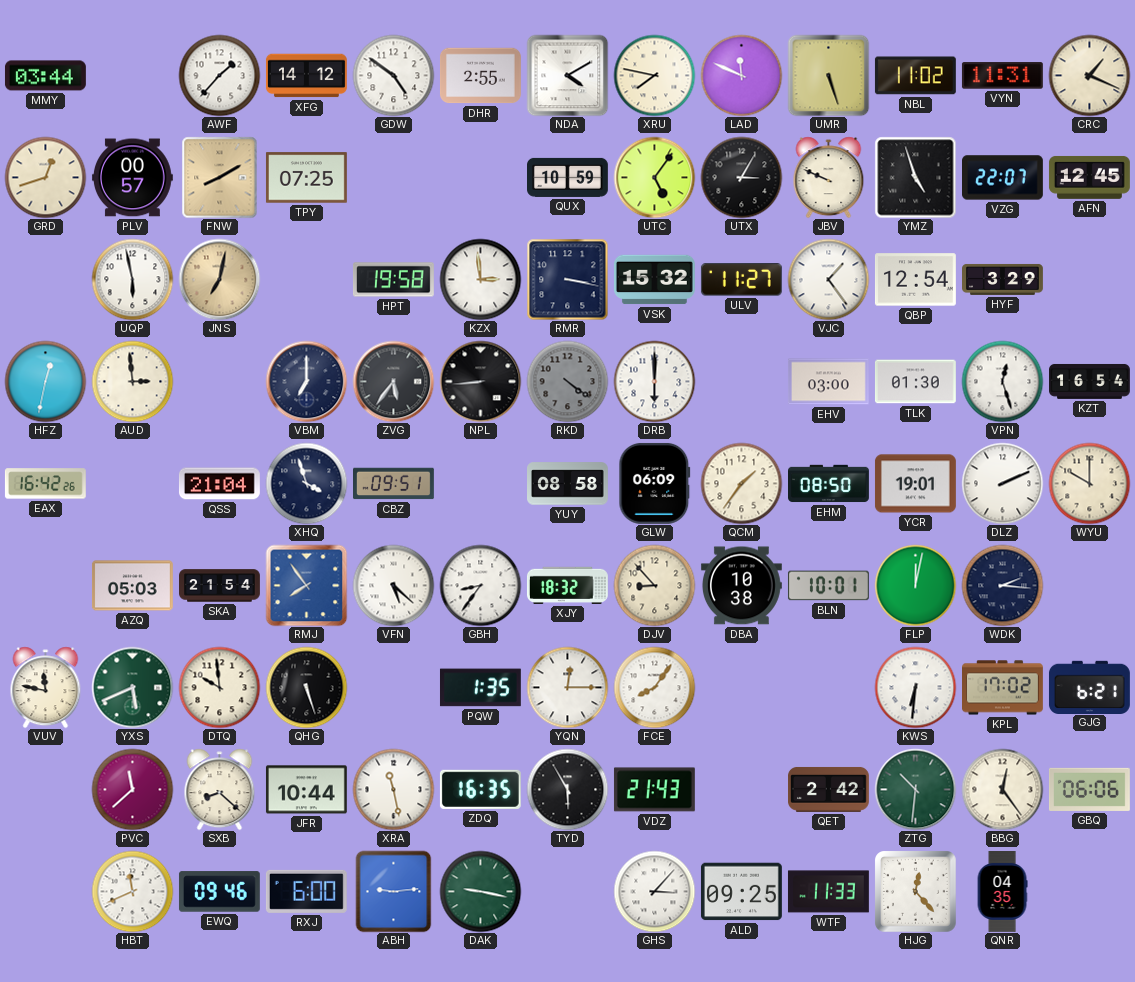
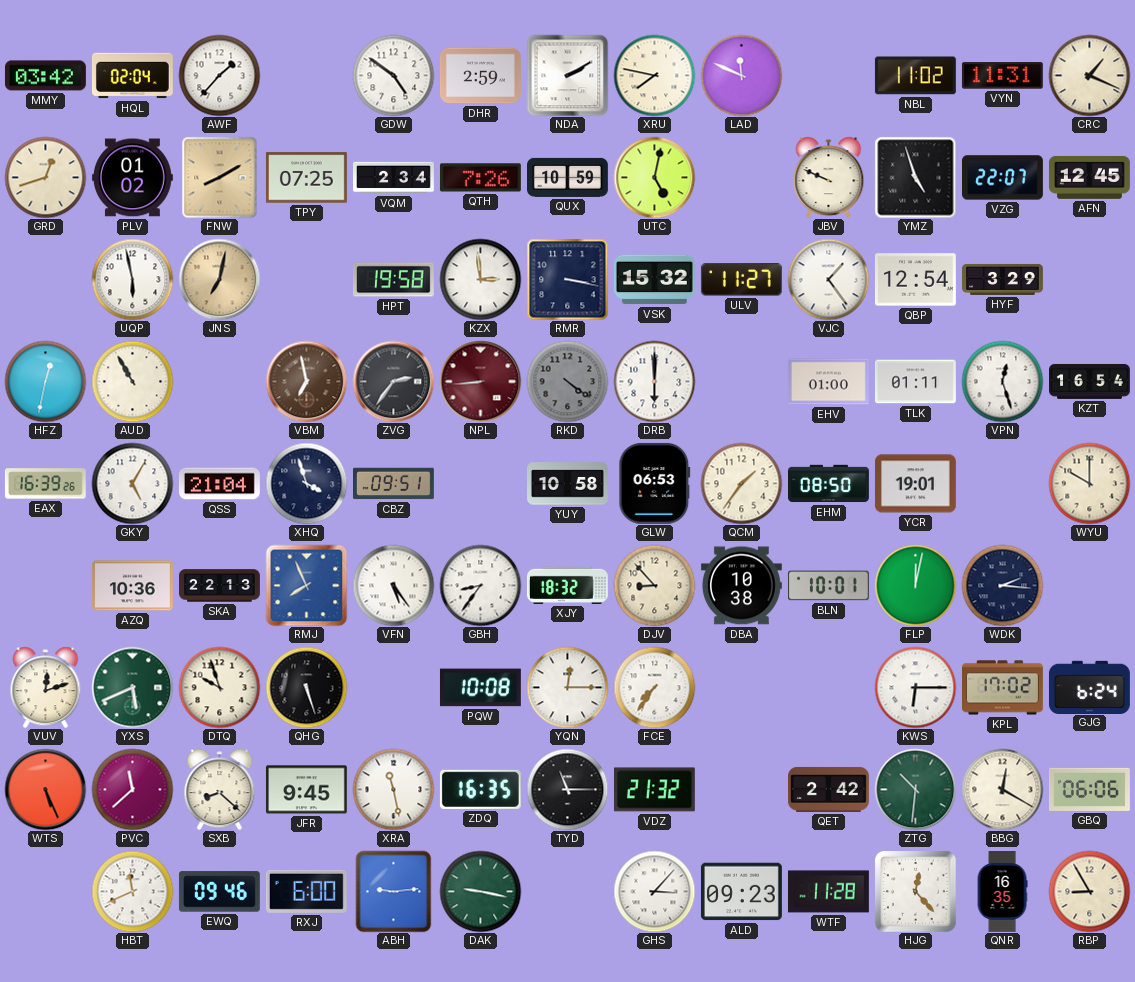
MMY: 03:44 -> 03:42
HQL: none -> 02:04
XFG: 14:12 -> none
DHR: 2:55 -> 2:59
NDA: 4:10 -> 2:10
UMR: 5:27 -> none
PLV: 00:57 -> 01:02
VQM: none -> 2:34
QTH: none -> 7:26
UTC: 5:06 -> 5:02
UTX: 3:05 -> none
AUD: 2:59 -> 10:55
VBM: 7:00 -> 6:58
VBM dial: navy -> brown
ZVG: 5:36 -> 2:36
NPL dial: black -> burgundy
EHV: 03:00 -> 01:00
TLK: 01:30 -> 01:11
EAX: 16:42 -> 16:39
GKY: none -> 5:05
YUY: 08:58 -> 10:58
GLW: 06:09 -> 06:53
DLZ: 2:11 -> none
AZQ: 05:03 -> 10:36
SKA: 21:54 -> 22:13
RMJ: 7:54 -> 7:56
VFN: 5:22 -> 5:24
VUV: 11:47 -> 12:12
DTQ: 9:59 -> 9:57
PQW: 1:35 -> 10:08
FCE: 8:06 -> 7:36
KWS: 6:31 -> 6:15
GJG: 6:21 -> 6:24
WTS: none -> 5:26
JFR: 10:44 -> 9:45
TYD: 5:55 -> 11:15
VDZ: 21:43 -> 21:32
BBG: 12:24 -> 12:20
ALD: 09:25 -> 09:23
WTF: 11:33 -> 11:28
QNR: 04:35 -> 16:35
RBP: none -> 8:55
